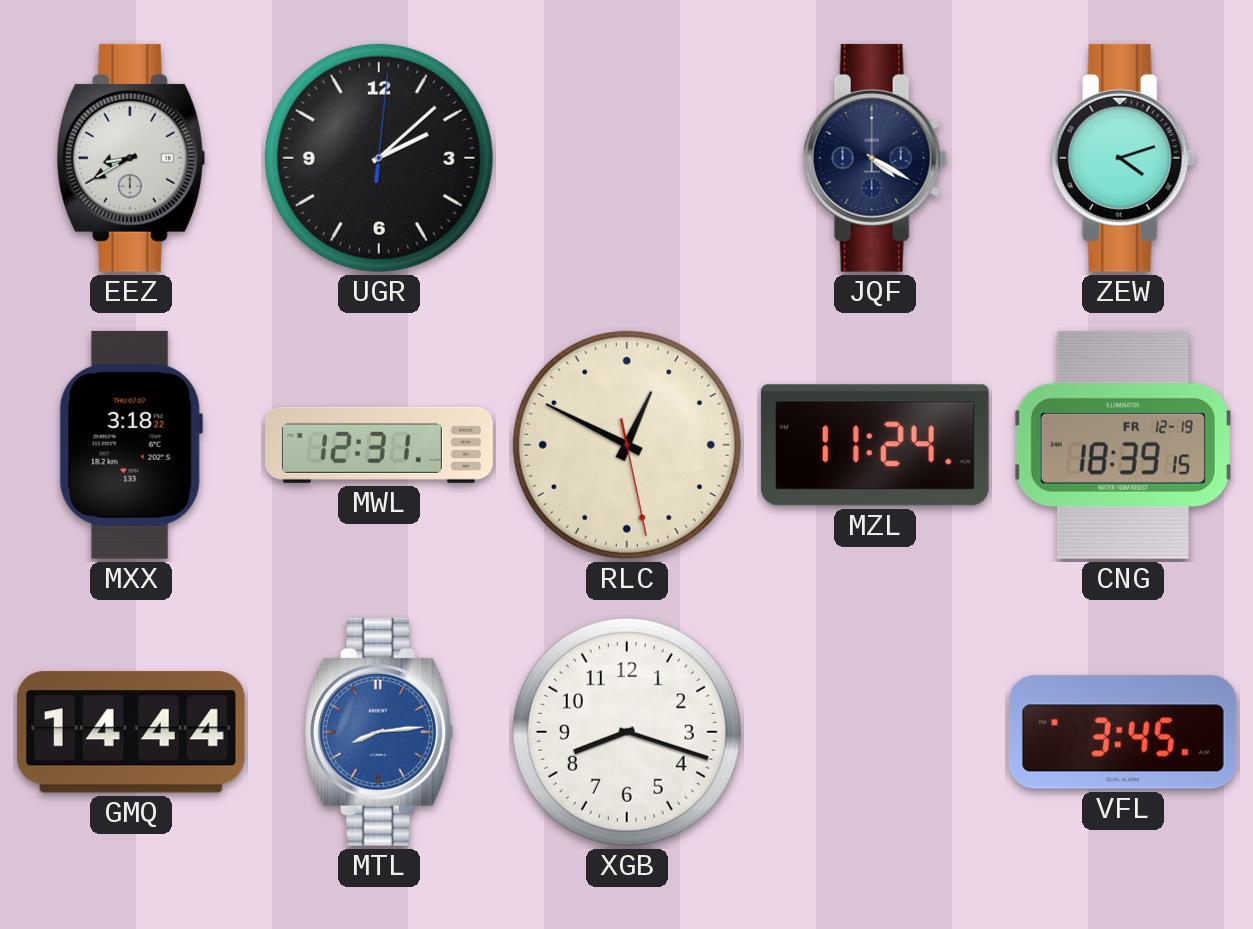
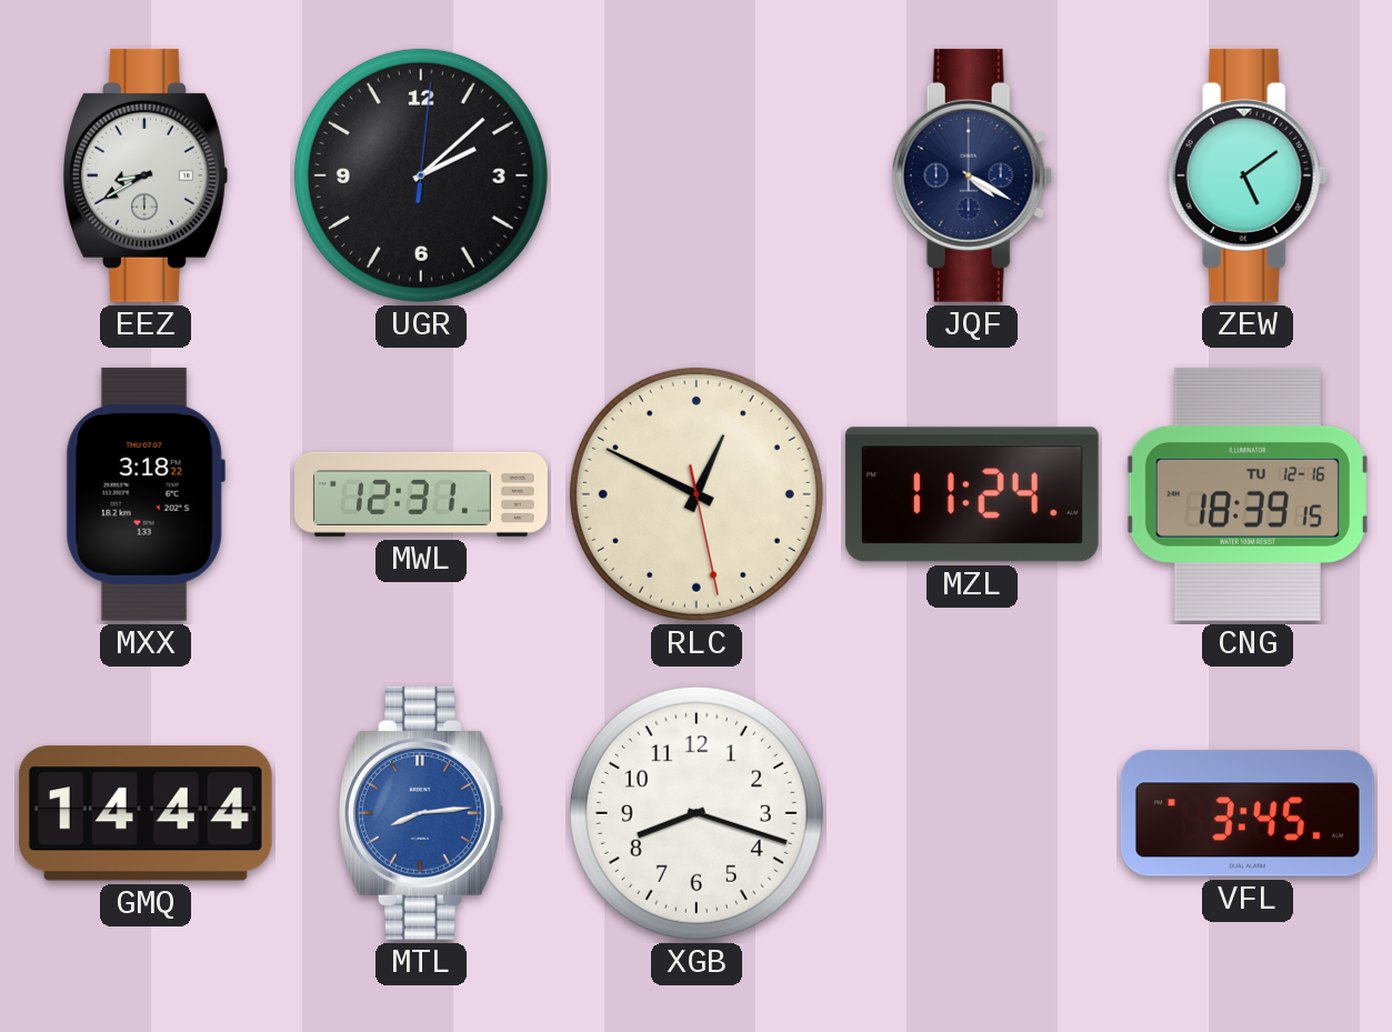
ZEW: 4:12 -> 5:09
CNG date: FR 12-19 -> TU 12-16
